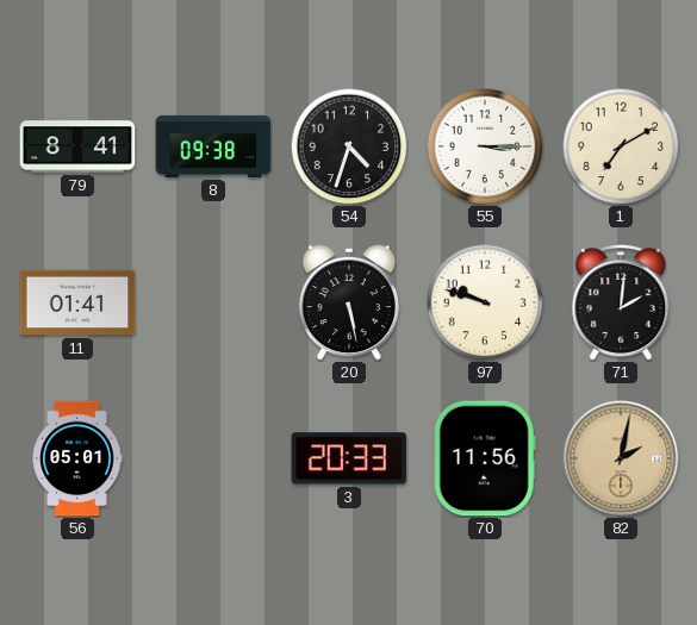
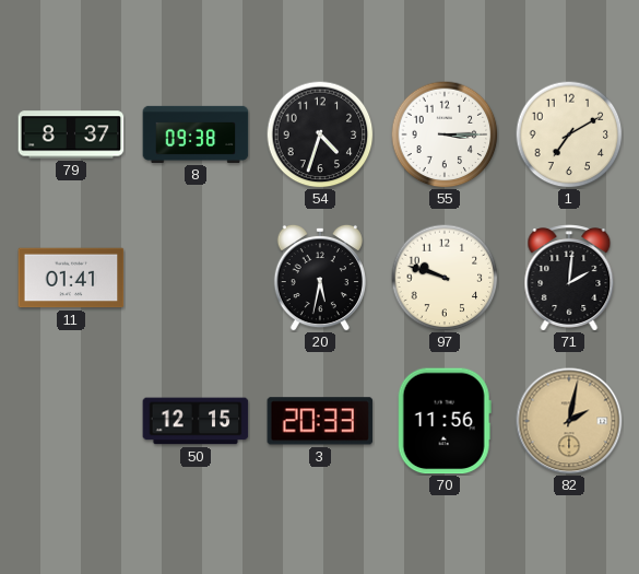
79: 8:41 -> 8:37
20: 5:28 -> 5:32
56: 05:01 -> none
50: none -> 12:15
